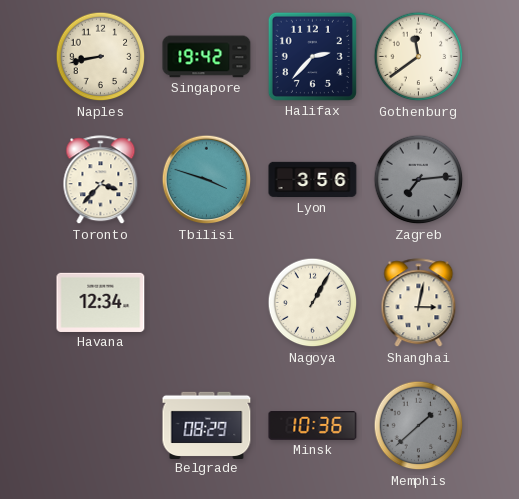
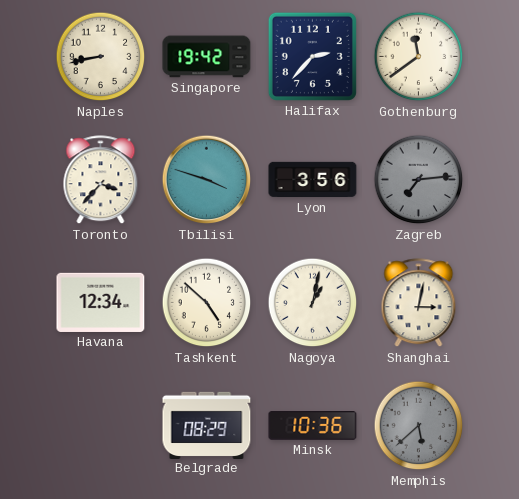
Tashkent: none -> 4:52
Nagoya: 1:05 -> 1:02
Memphis: 1:38 -> 5:38
